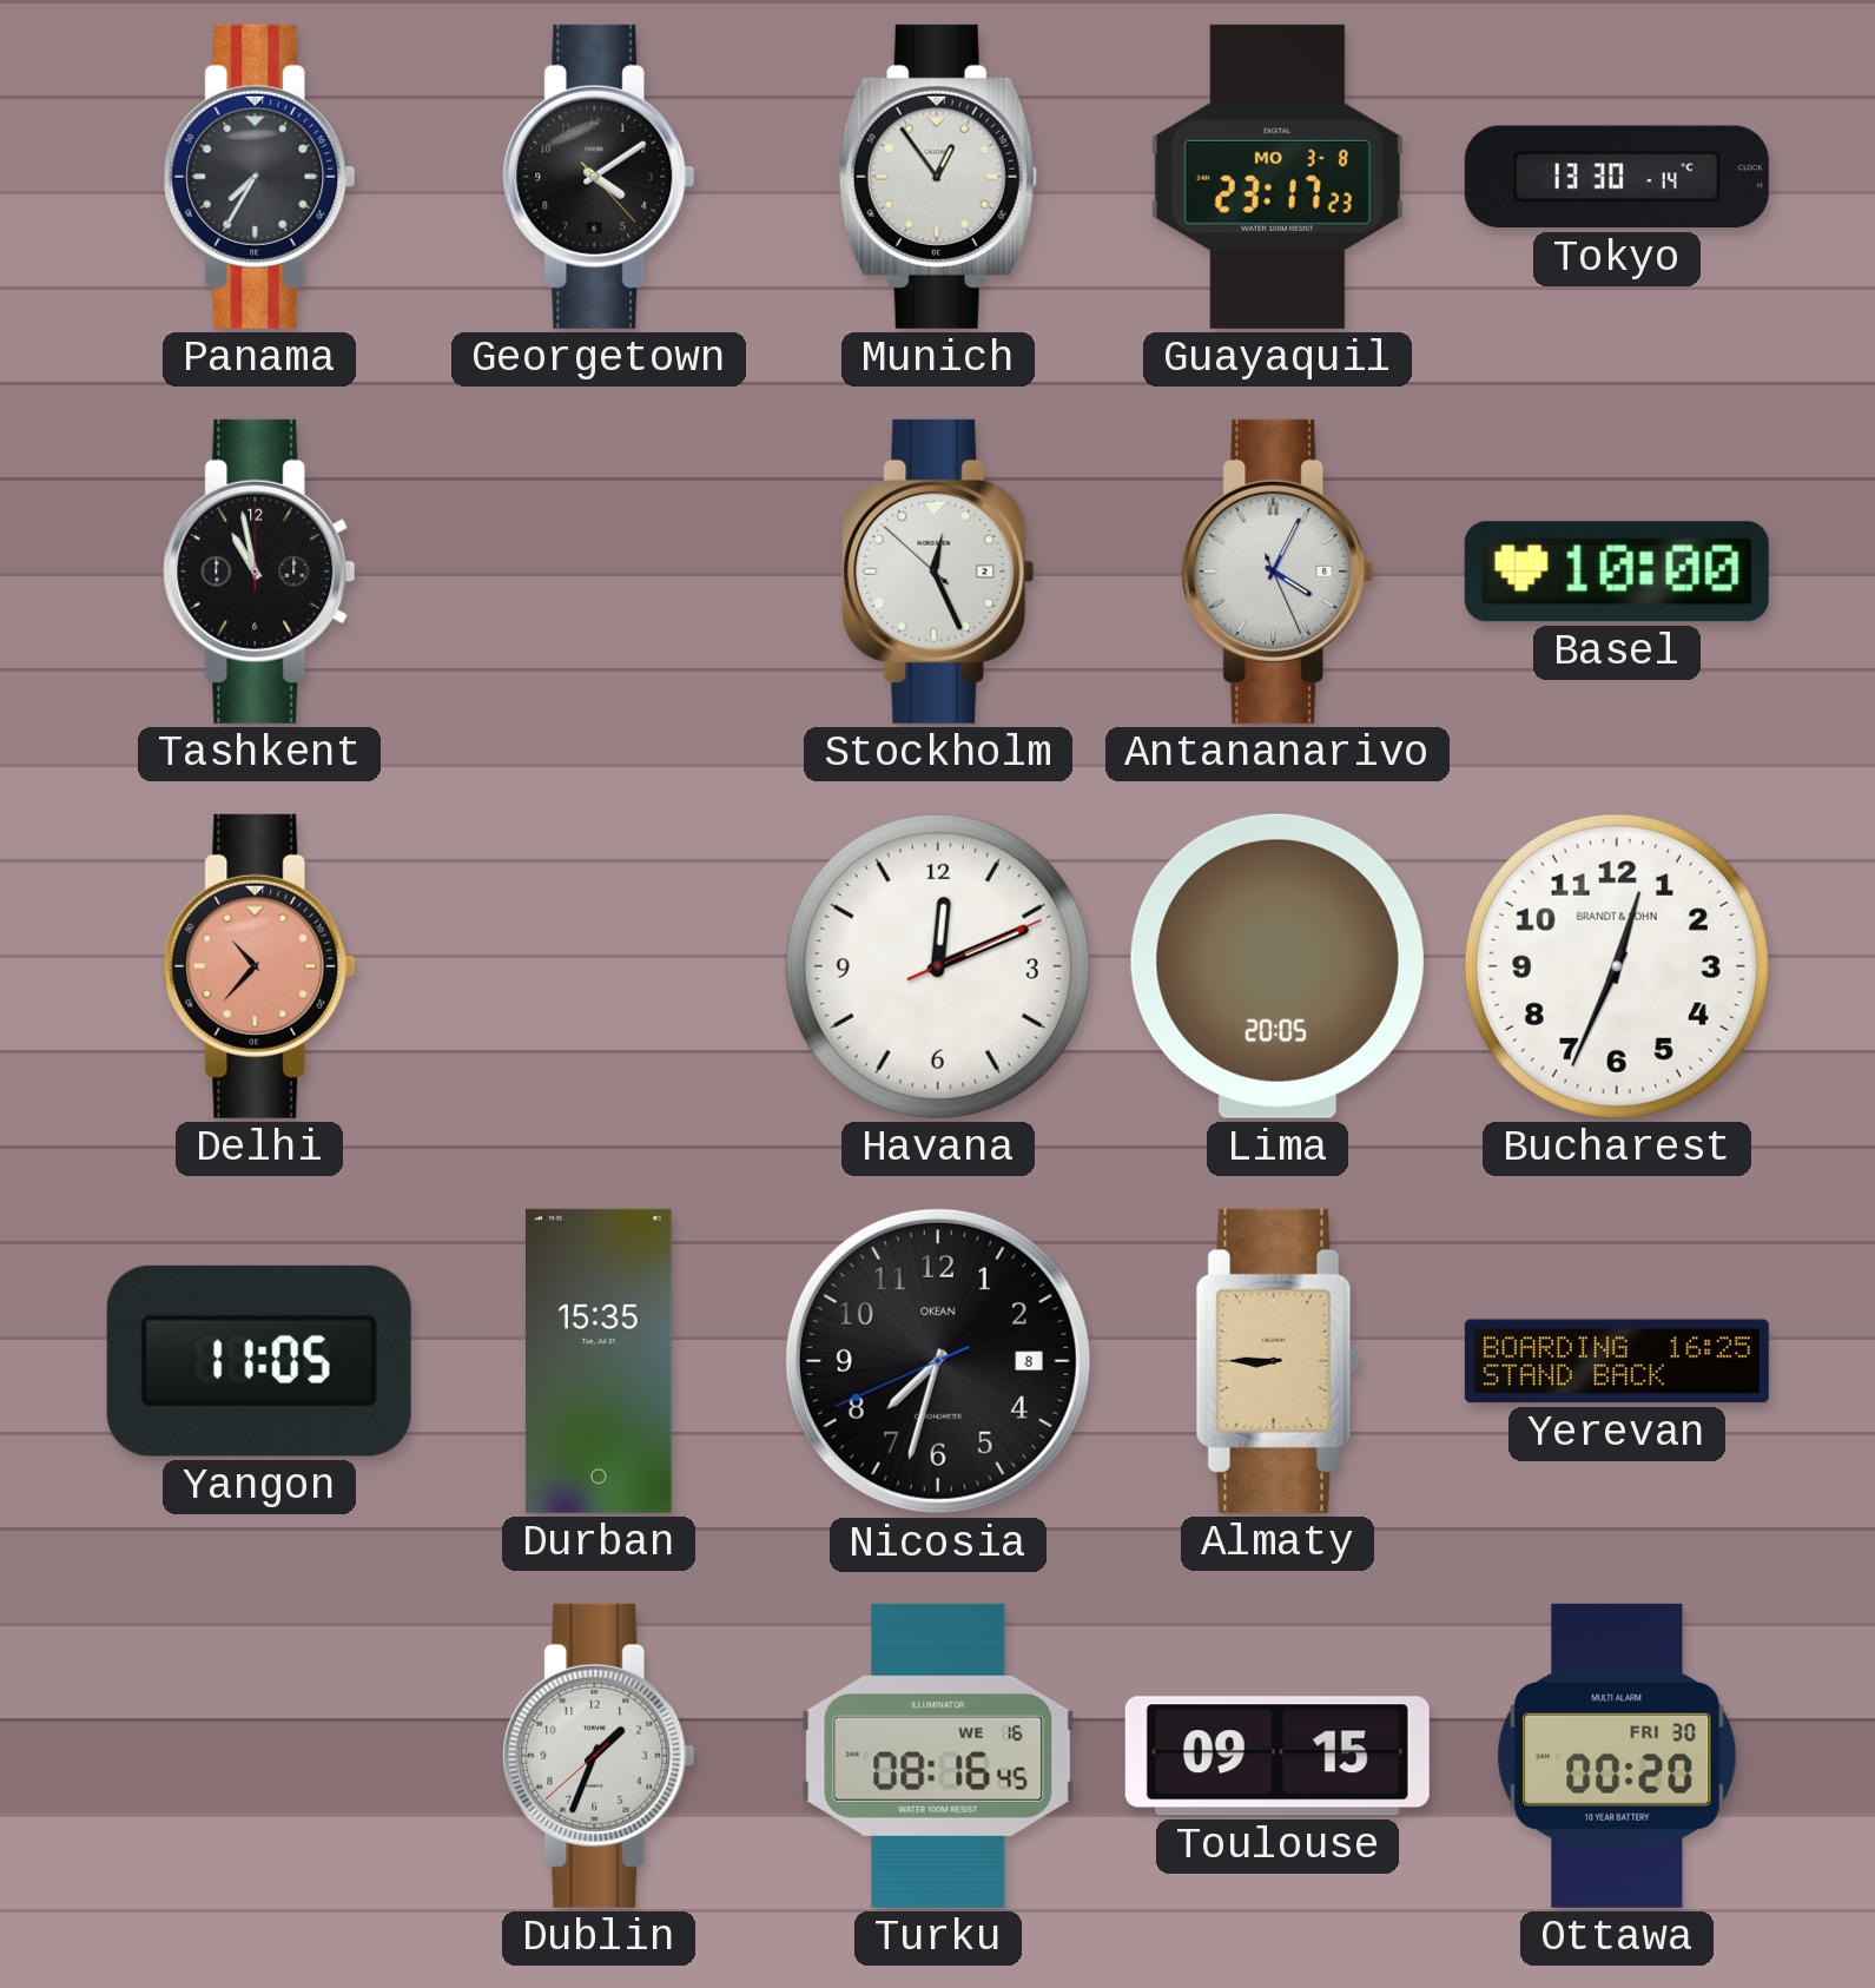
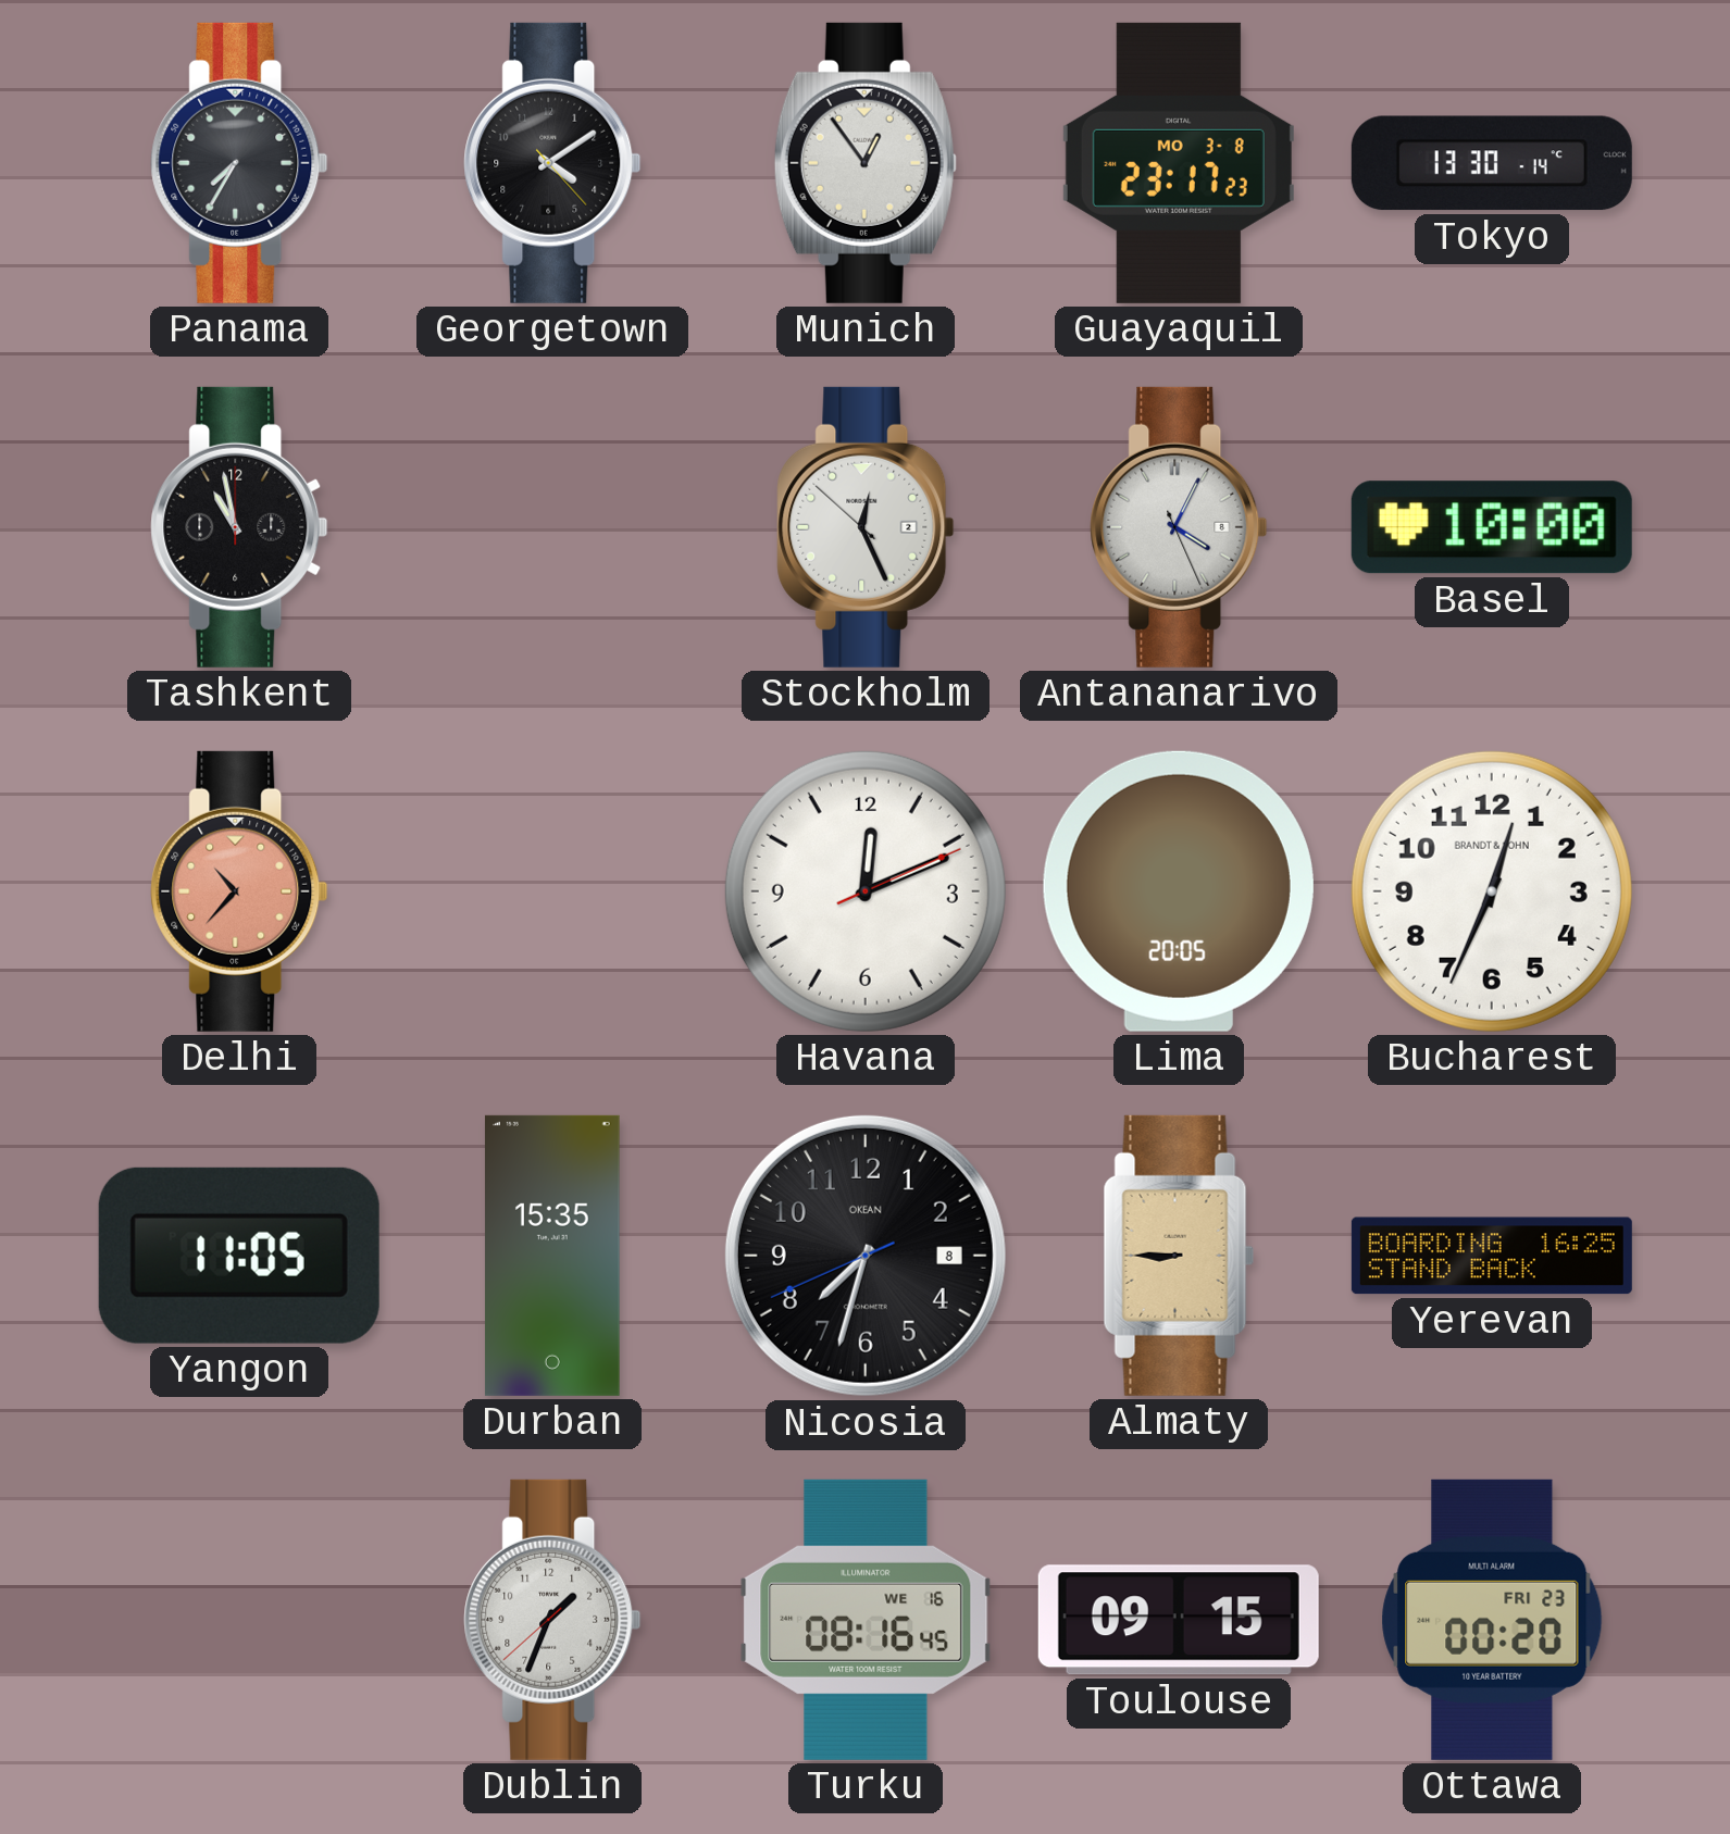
Ottawa date: FRI 30 -> FRI 23
